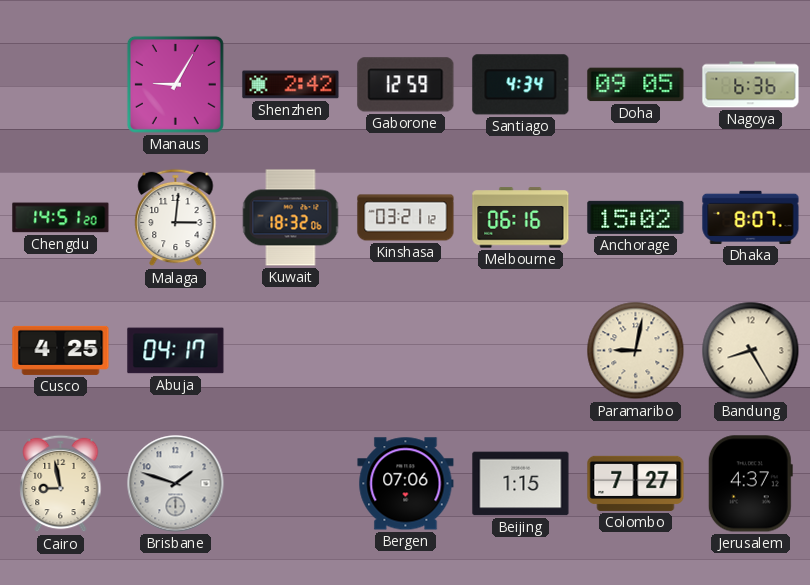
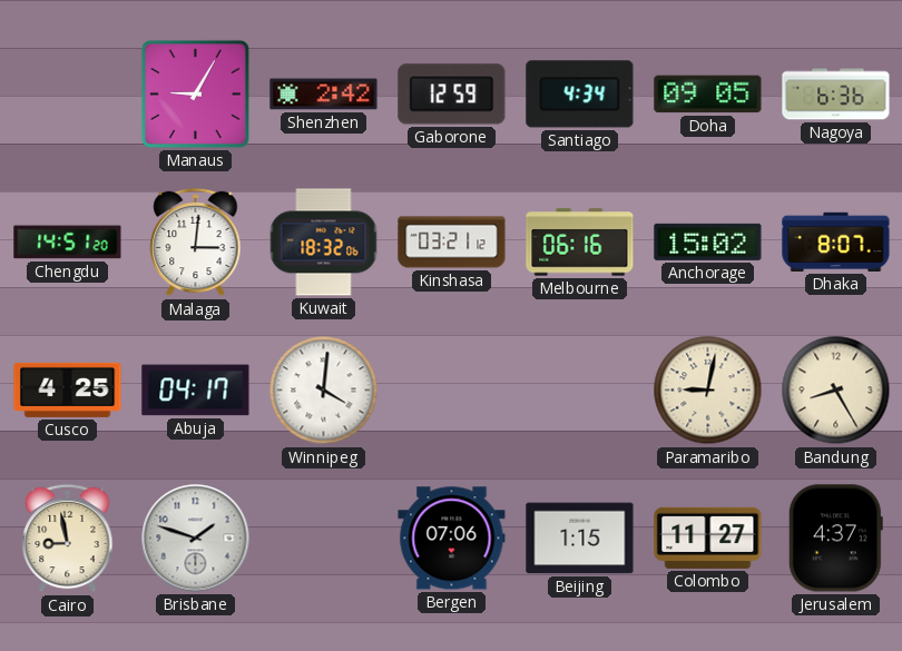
Winnipeg: none -> 4:01
Colombo: 7:27 -> 11:27
